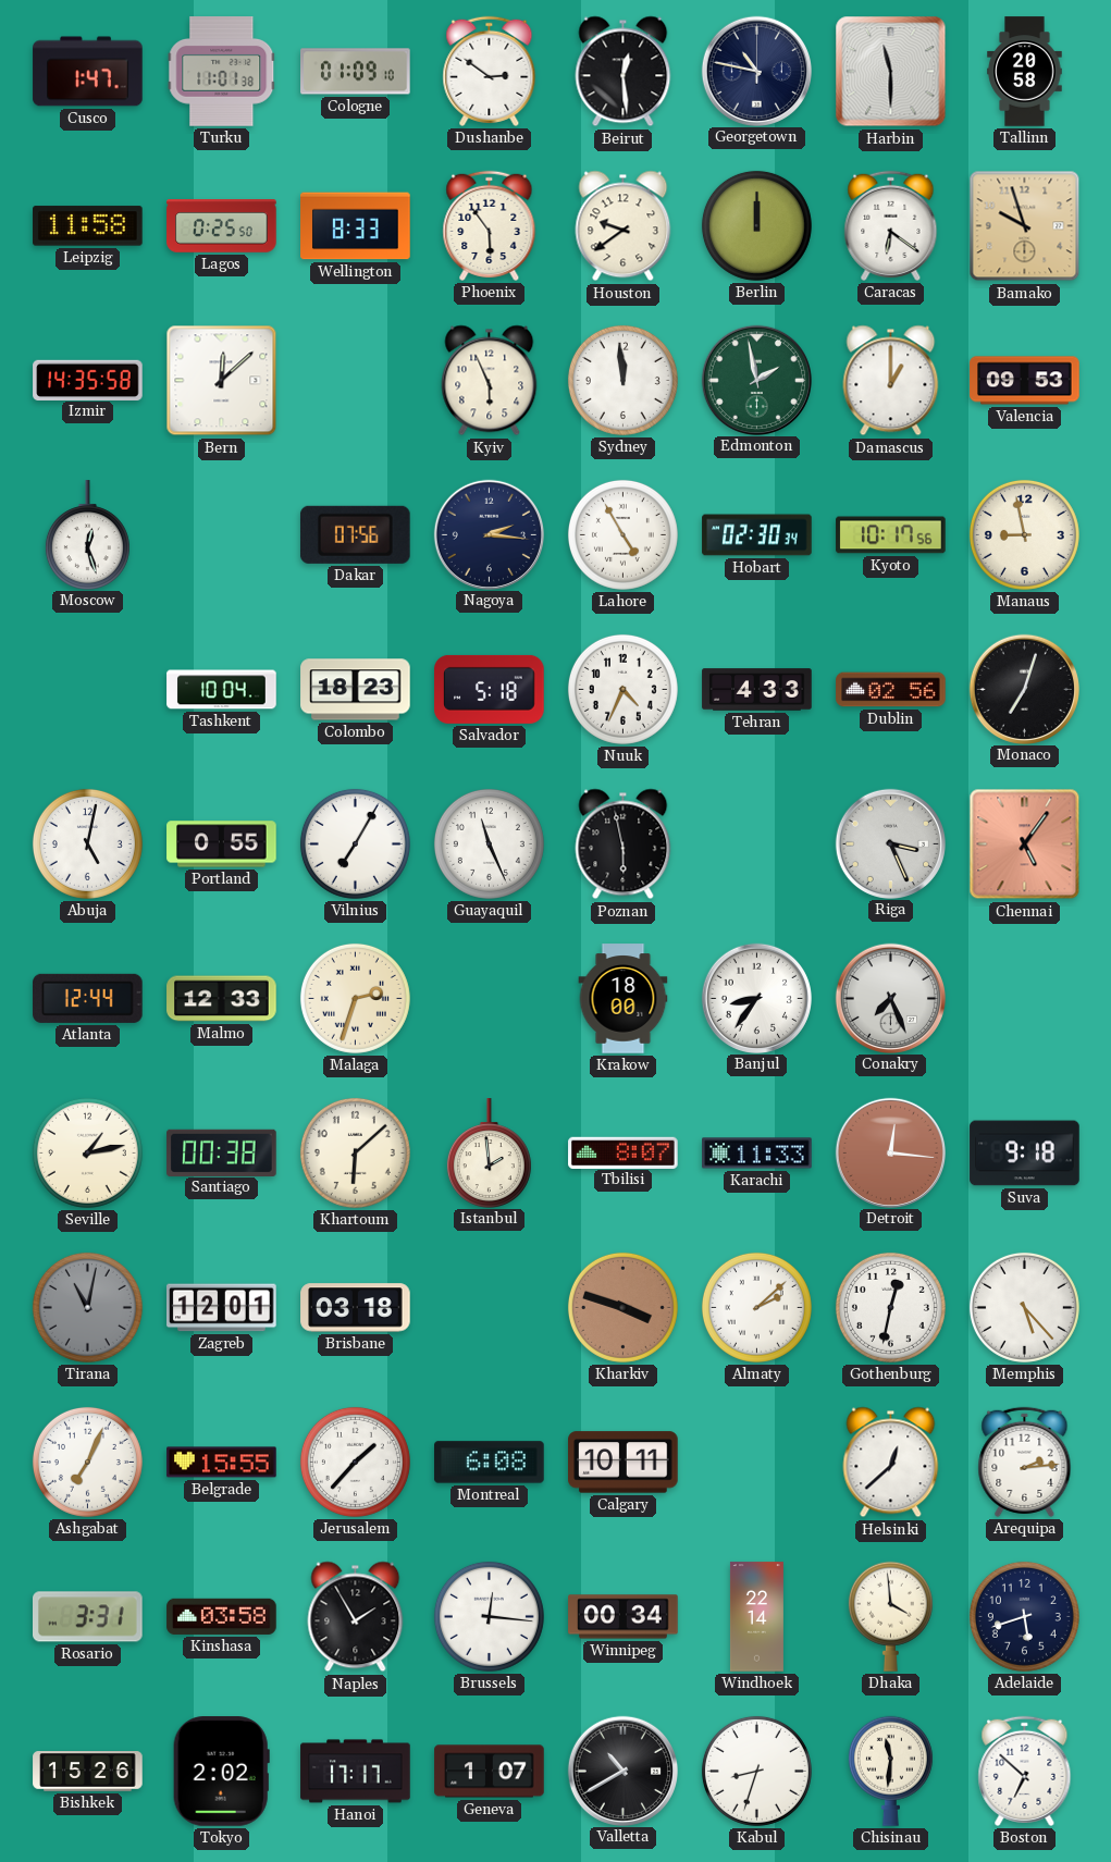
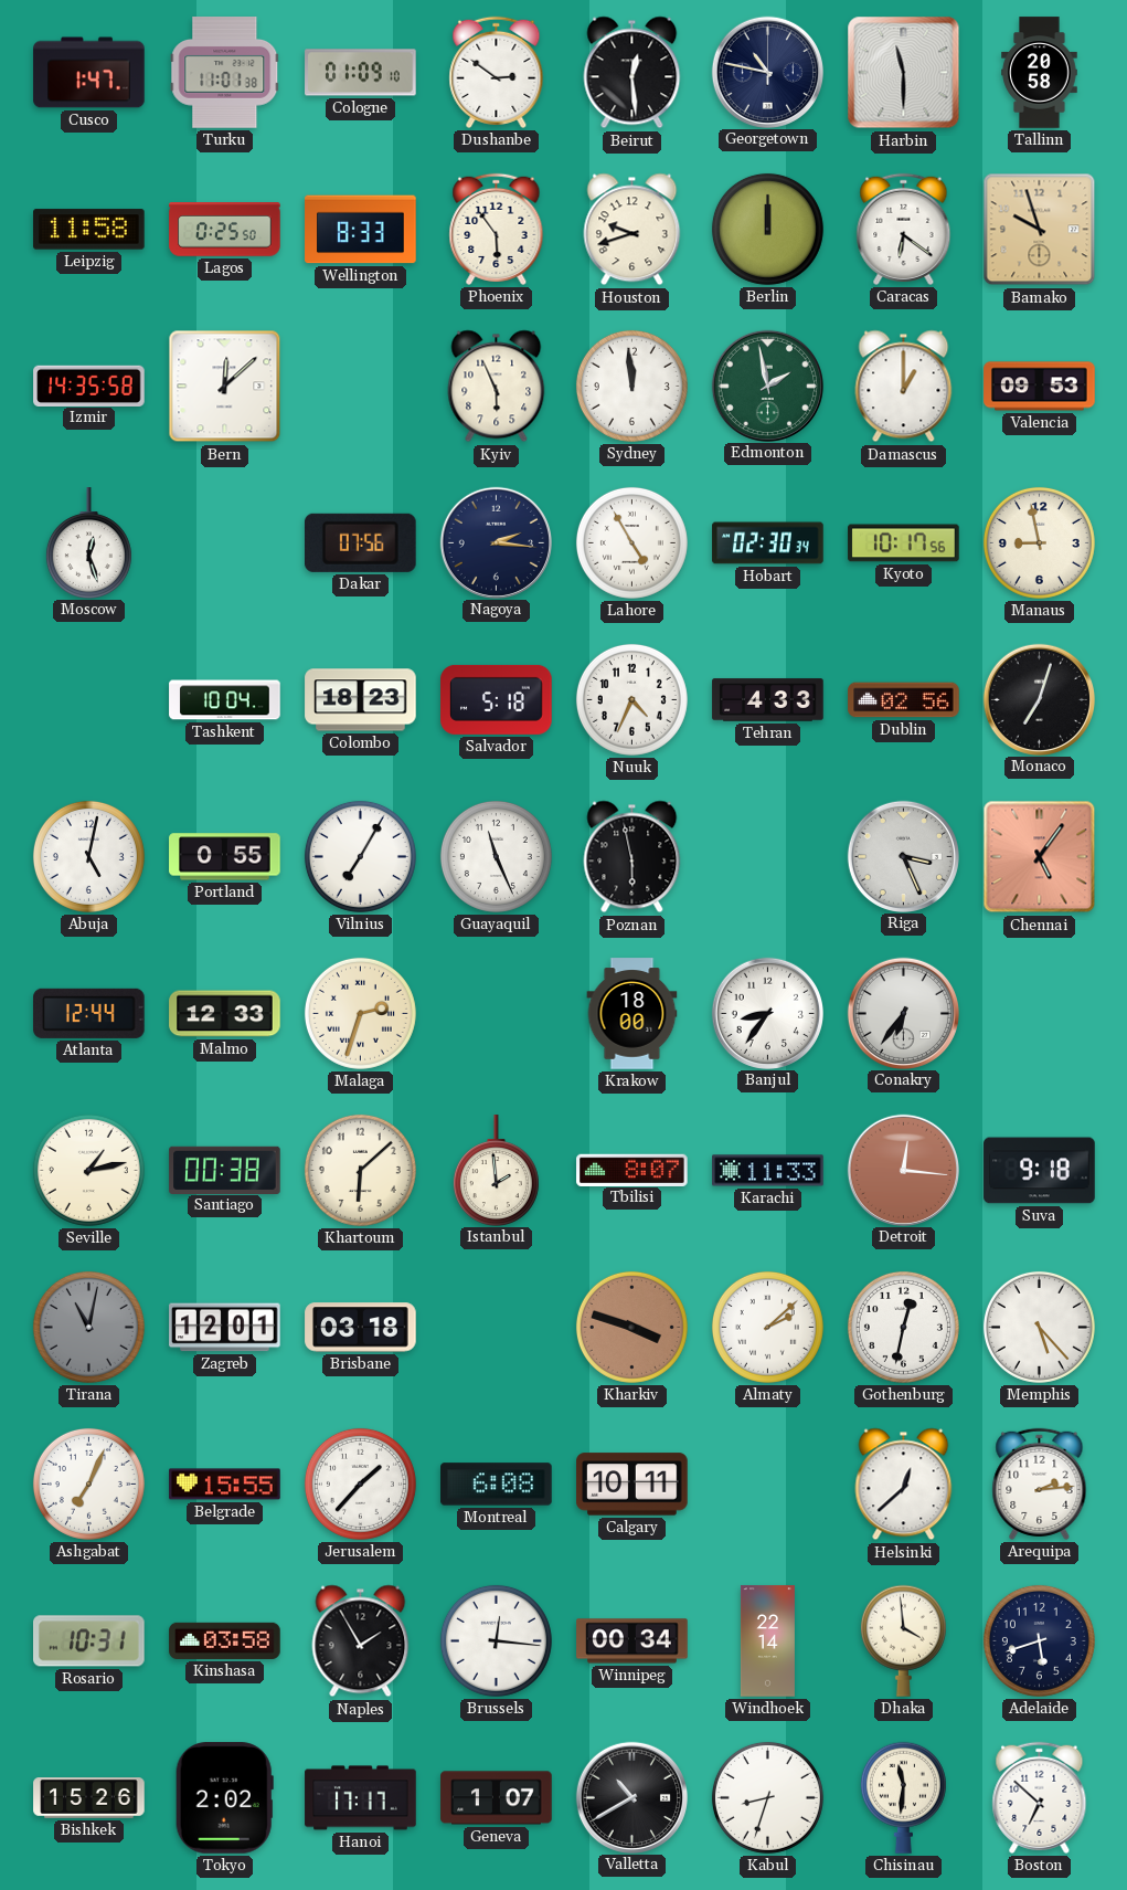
Houston: 9:39 -> 9:42
Conakry: 7:26 -> 6:36
Rosario: 3:31 -> 10:31
